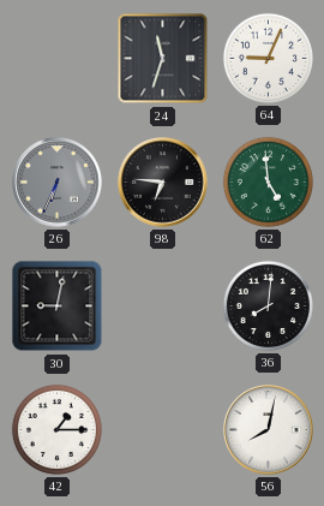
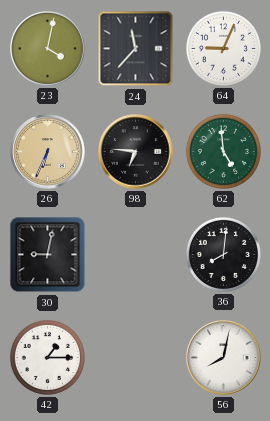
23: none -> 4:02
24: 11:33 -> 11:37
26 dial: grey -> champagne
